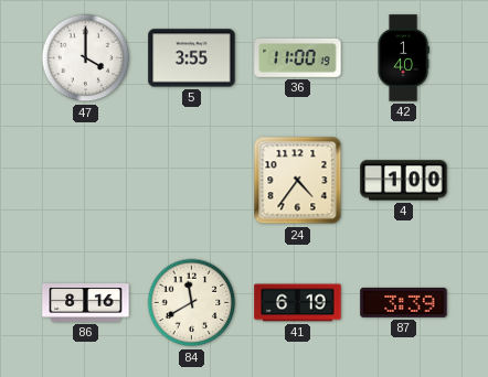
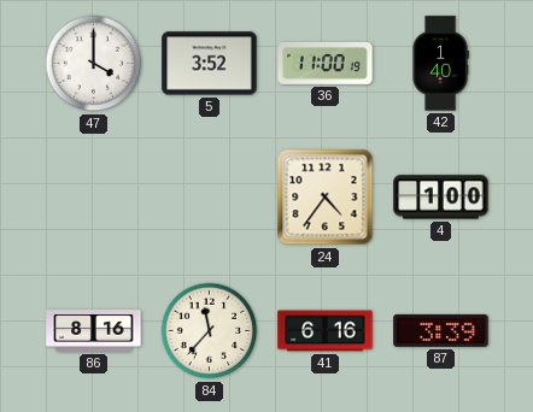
5: 3:55 -> 3:52
84: 11:40 -> 11:37
41: 6:19 -> 6:16
